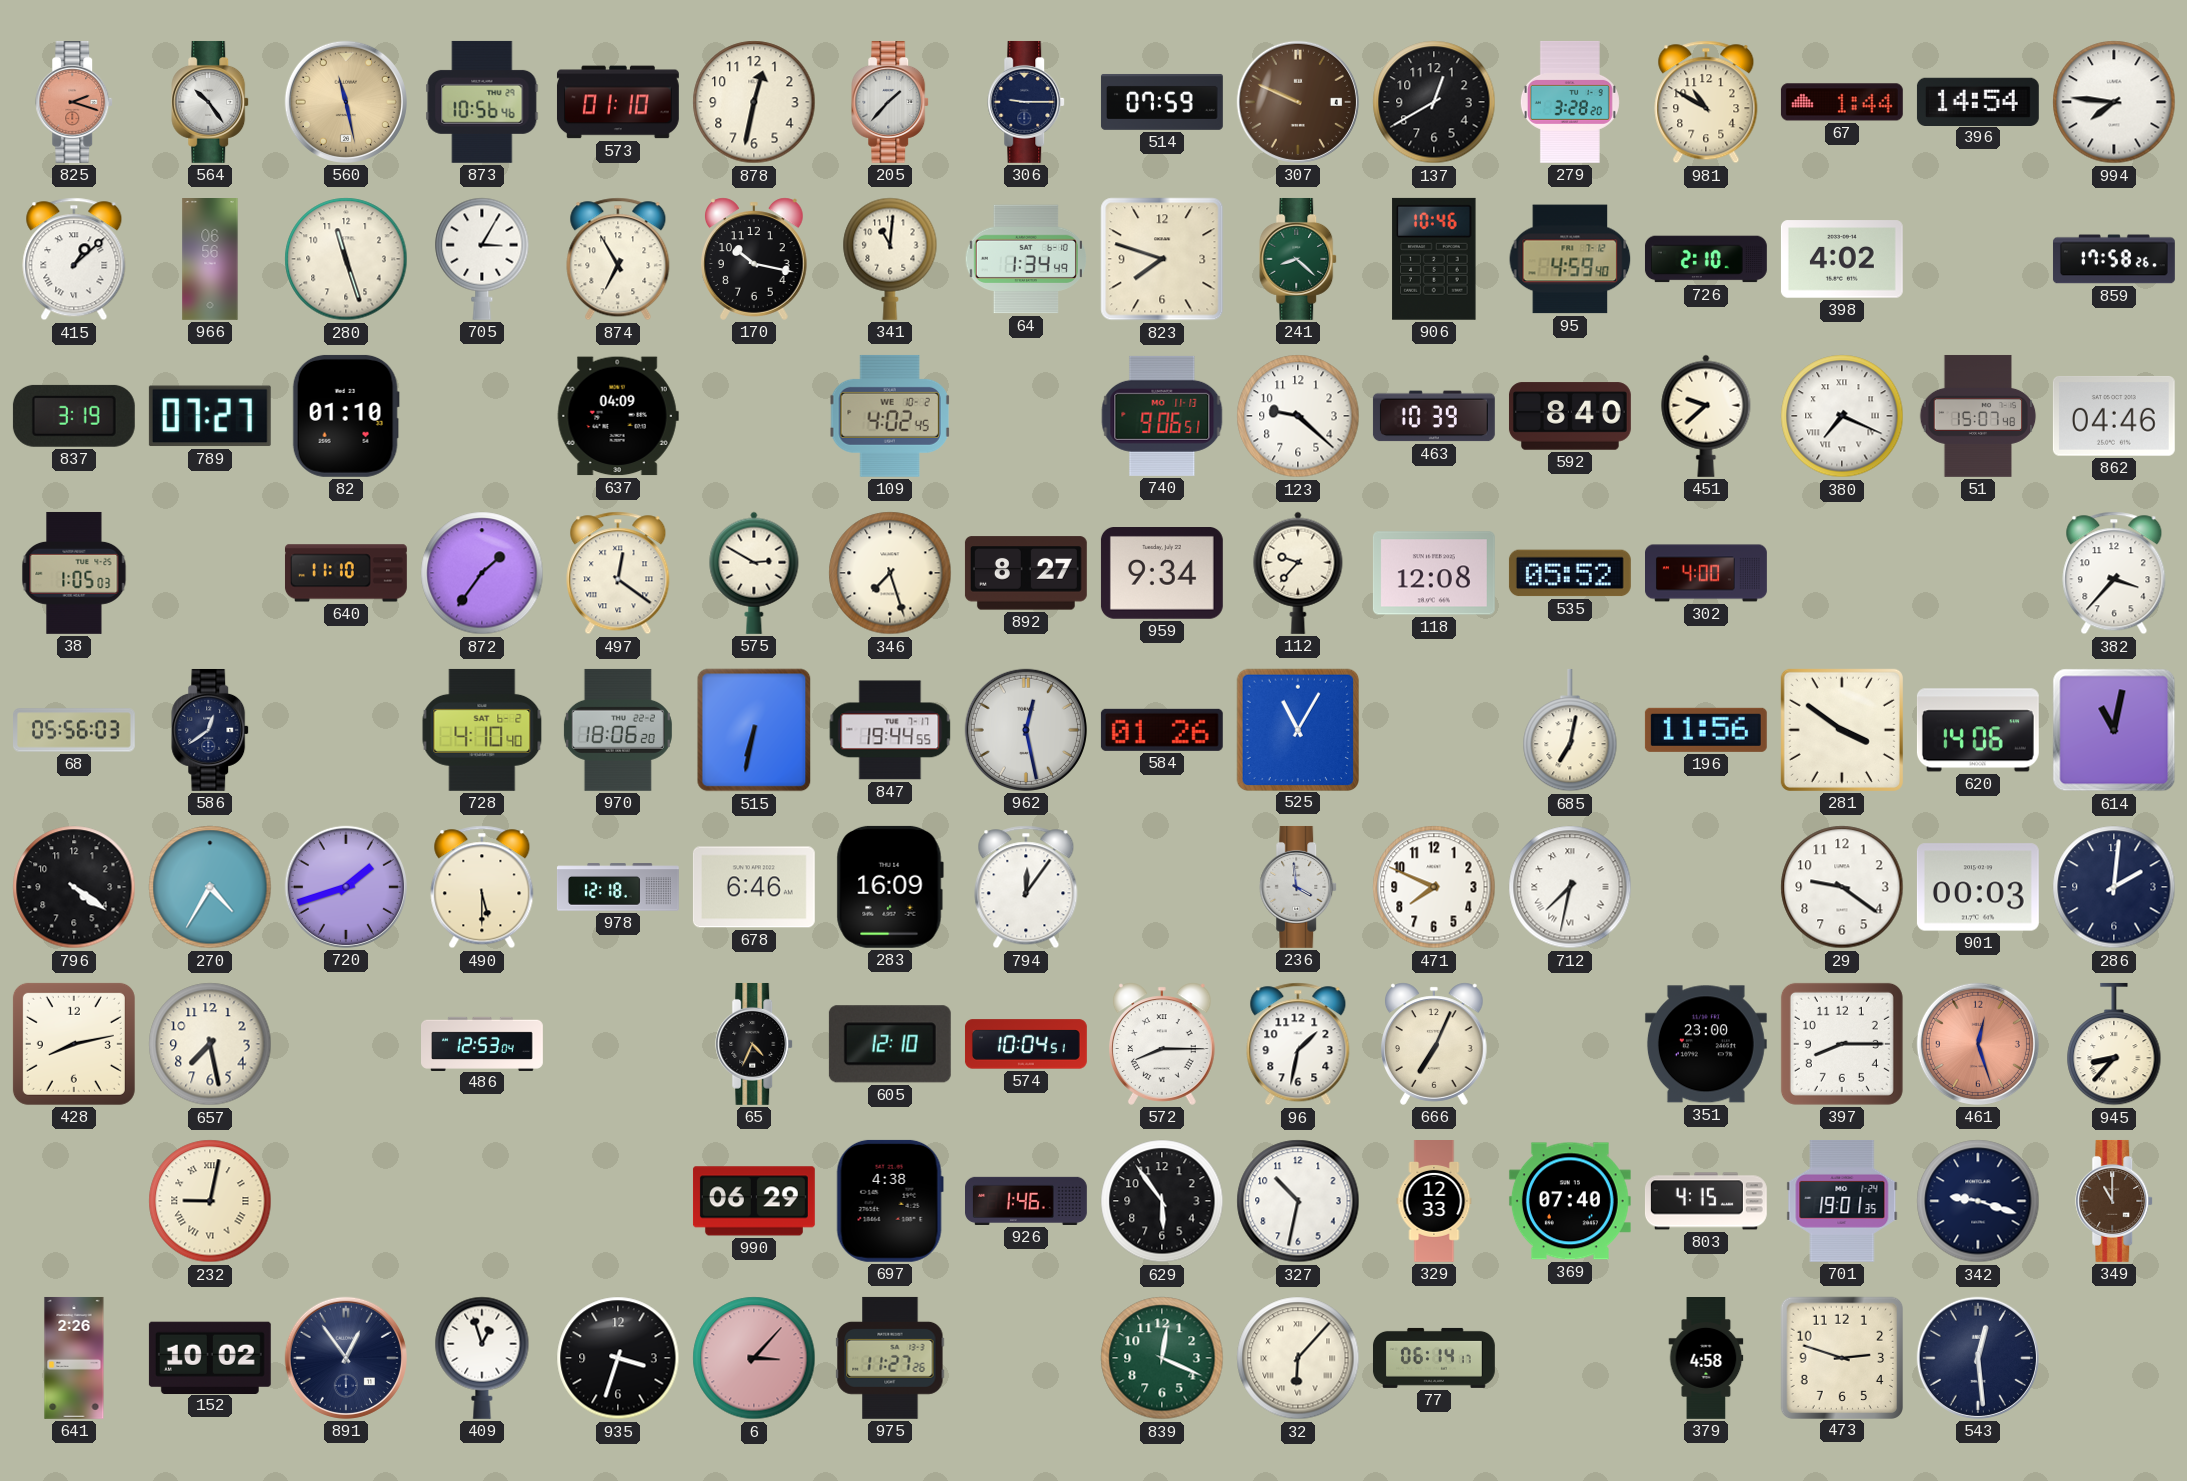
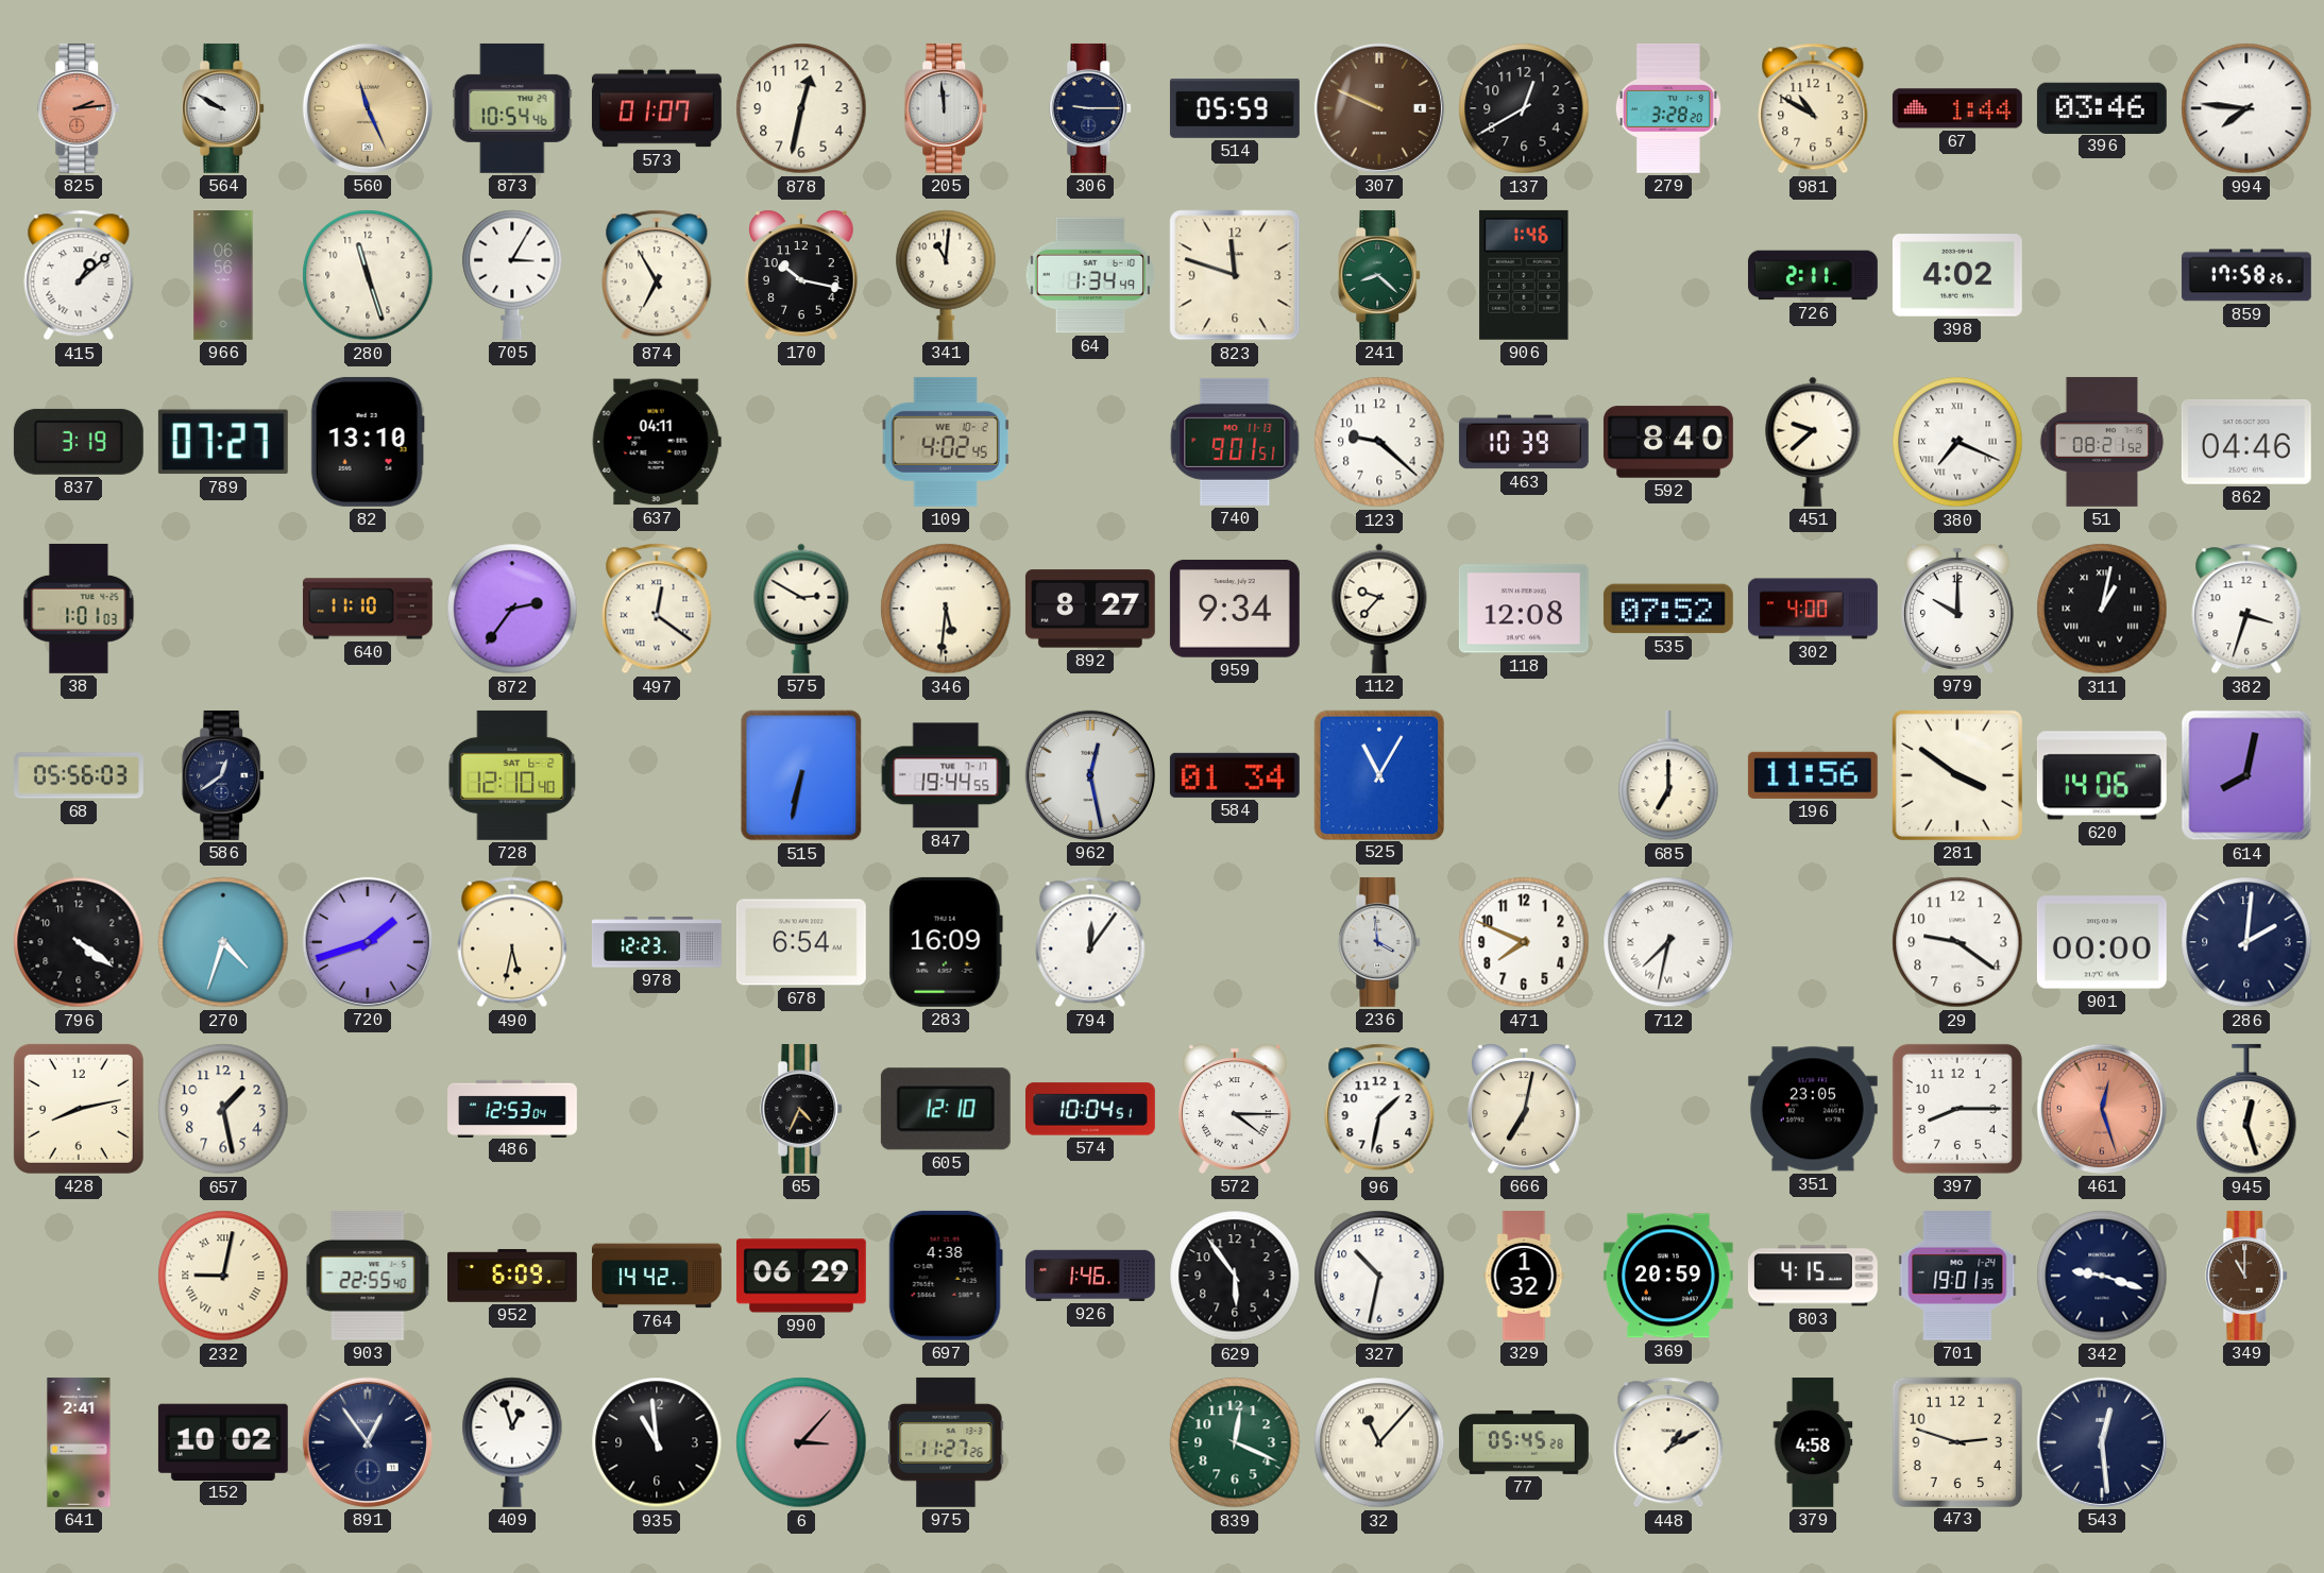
825: 2:18 -> 2:14
564: 10:24 -> 9:50
560: 11:28 -> 11:26
873: 10:56 -> 10:54
573: 01:10 -> 01:07
205: 1:37 -> 11:59
514: 07:59 -> 05:59
396: 14:54 -> 03:46
823: 7:48 -> 11:48
906: 10:46 -> 1:46
95: 4:59 -> none
726: 2:10 -> 2:11
82: 01:10 -> 13:10
637: 04:09 -> 04:11
740: 9:06 -> 9:01
51: 15:07 -> 08:21
38: 1:05 -> 1:01
872: 1:36 -> 2:36
346: 7:27 -> 5:31
535: 05:52 -> 07:52
979: none -> 10:00
311: none -> 1:02
382: 3:37 -> 3:33
728: 4:10 -> 12:10
970: 18:06 -> none
584: 01:26 -> 01:34
685: 7:02 -> 7:00
614: 11:02 -> 8:02
270: 4:35 -> 4:33
490: 5:30 -> 5:32
978: 12:18 -> 12:23
678: 6:46 -> 6:54
901: 00:03 -> 00:00
657: 7:28 -> 1:28
572: 8:15 -> 4:15
666: 7:04 -> 7:02
351: 23:00 -> 23:05
945: 8:37 -> 12:27
903: none -> 22:55
952: none -> 6:09
764: none -> 14:42
329: 12:33 -> 1:32
369: 07:40 -> 20:59
641: 2:26 -> 2:41
935: 3:33 -> 10:59
32: 6:07 -> 11:07
77: 06:14 -> 05:45
448: none -> 1:10
